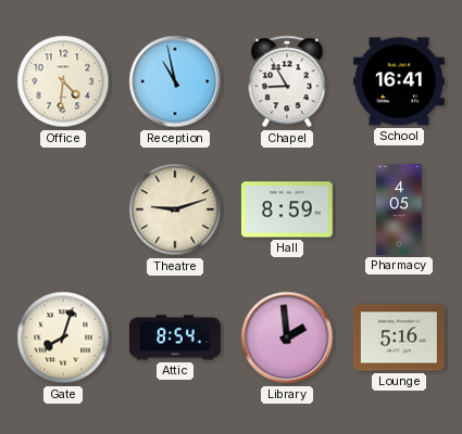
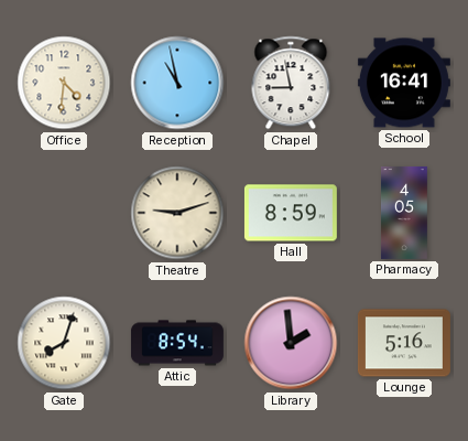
Chapel: 8:55 -> 8:58
